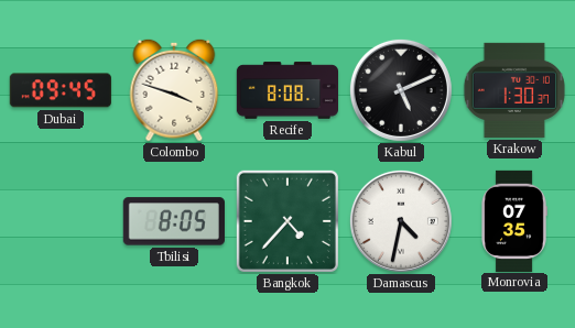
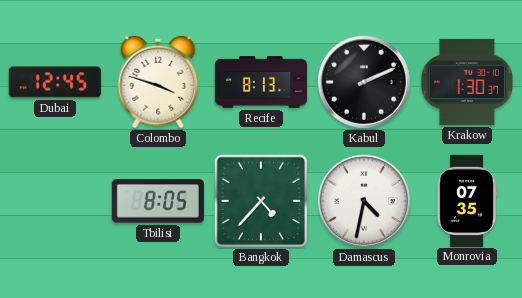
Dubai: 09:45 -> 12:45
Recife: 8:08 -> 8:13
Kabul: 5:11 -> 2:11
